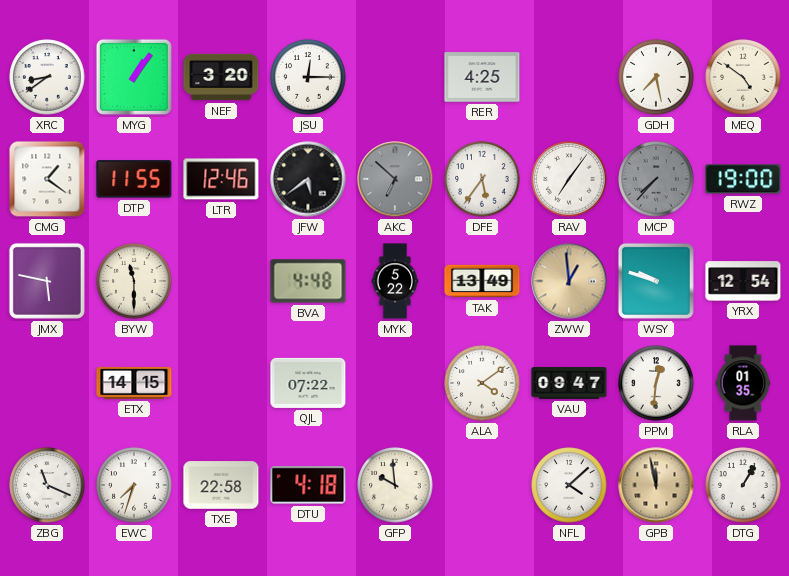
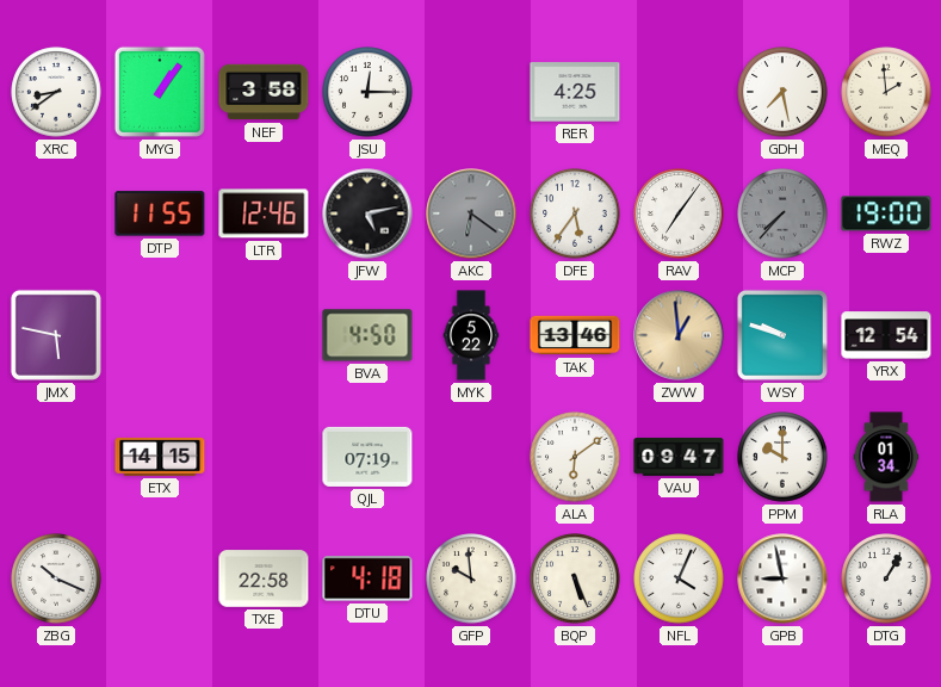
NEF: 3:20 -> 3:58
MEQ: 4:51 -> 1:59
CMG: 1:21 -> none
JFW: 5:39 -> 5:13
AKC: 6:52 -> 6:21
BYW: 11:30 -> none
BVA: 4:48 -> 4:50
TAK: 13:49 -> 13:46
QJL: 07:22 -> 07:19
ALA: 4:09 -> 6:09
PPM: 12:31 -> 10:00
RLA: 01:35 -> 01:34
ZBG: 11:19 -> 10:19
EWC: 7:33 -> none
BQP: none -> 5:26
NFL: 4:08 -> 4:04
GPB: 11:58 -> 8:58
GPB dial: champagne -> white
